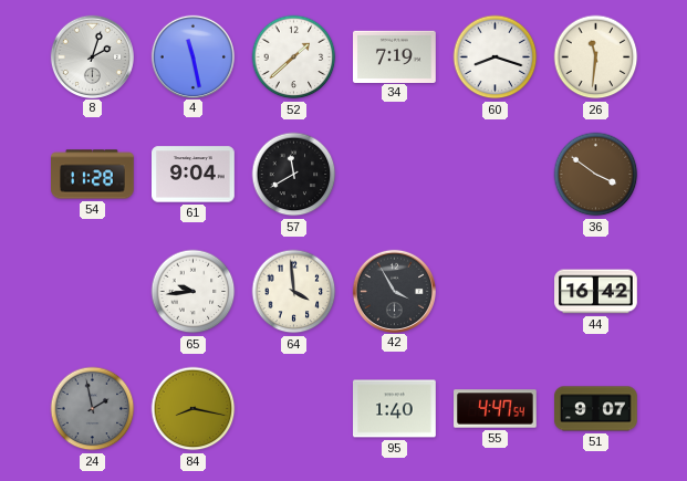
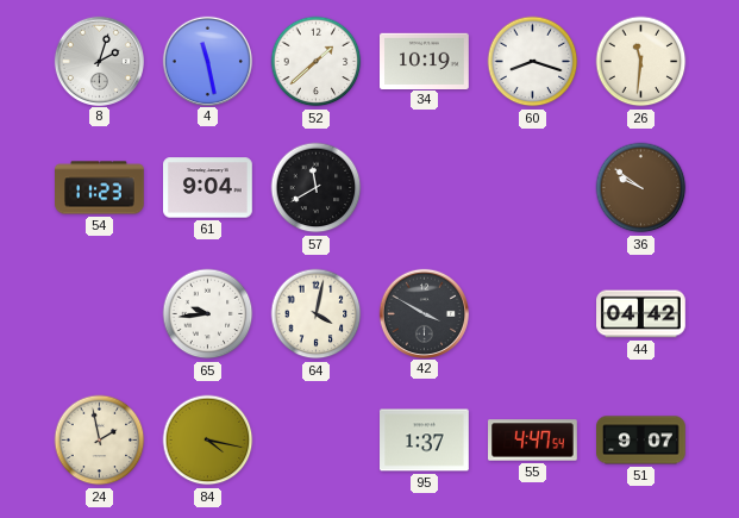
34: 7:19 -> 10:19
54: 11:28 -> 11:23
36: 3:51 -> 9:51
64: 3:59 -> 4:02
42: 3:55 -> 3:50
44: 16:42 -> 04:42
24 dial: grey -> cream
84: 8:17 -> 4:17
95: 1:40 -> 1:37
